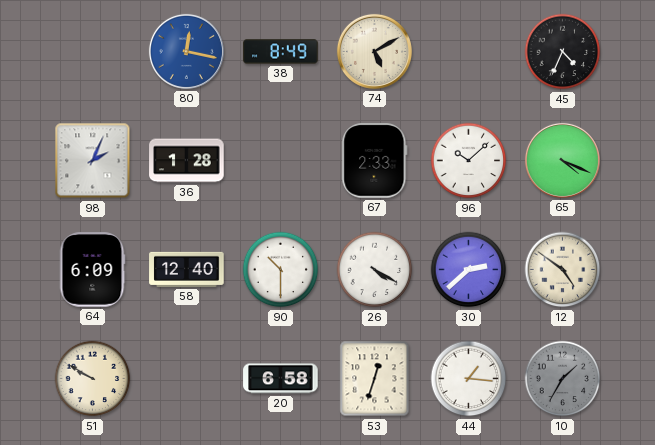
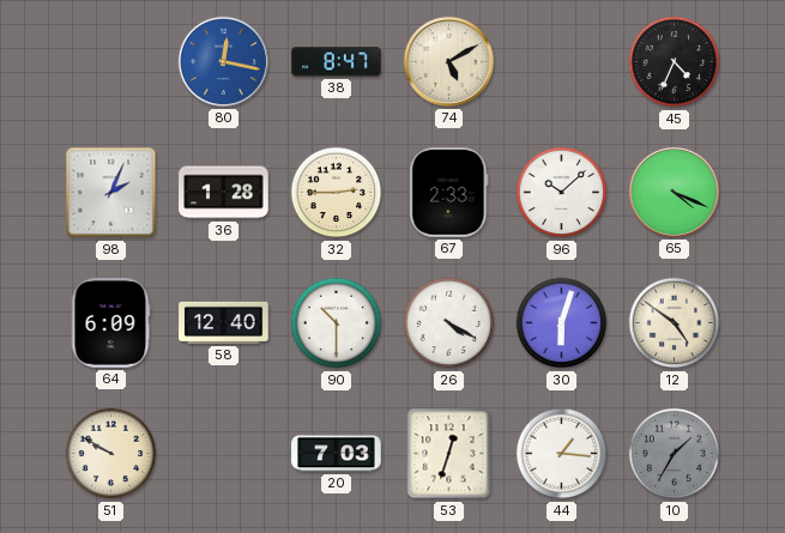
38: 8:49 -> 8:47
32: none -> 2:45
30: 2:38 -> 6:03
20: 6:58 -> 7:03
